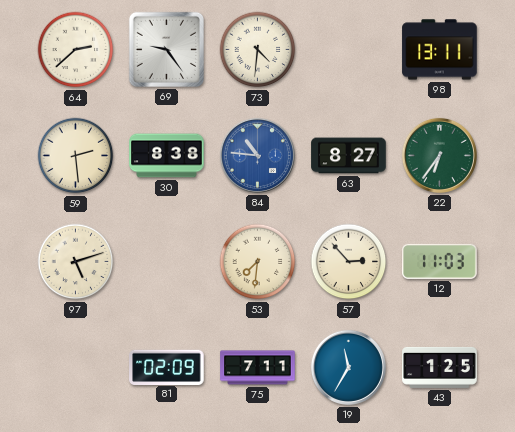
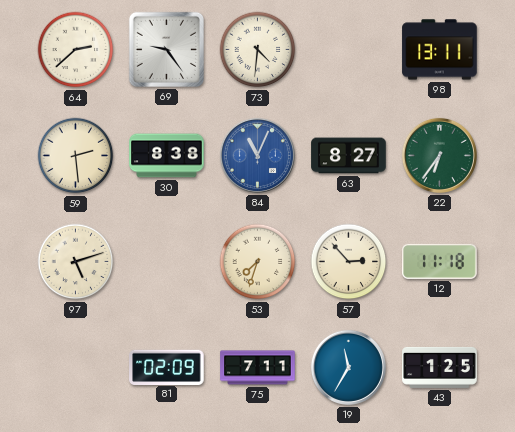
84: 10:46 -> 11:04
53: 7:31 -> 7:33
12: 11:03 -> 11:18
